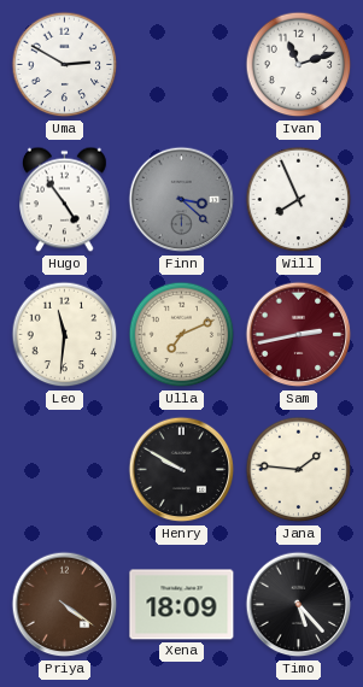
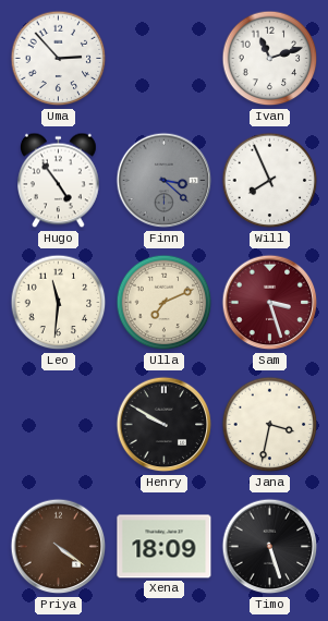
Uma: 2:50 -> 2:53
Sam: 2:43 -> 3:27
Jana: 1:46 -> 3:32
Timo: 5:23 -> 5:27
